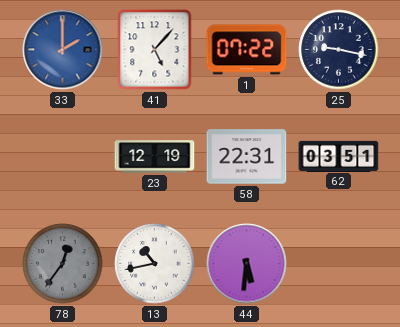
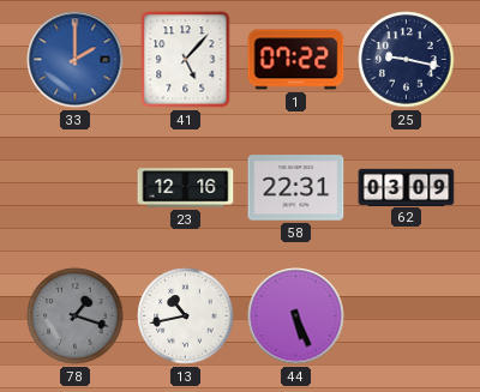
23: 12:19 -> 12:16
62: 03:51 -> 03:09
78: 12:36 -> 1:18
44: 5:31 -> 5:26
